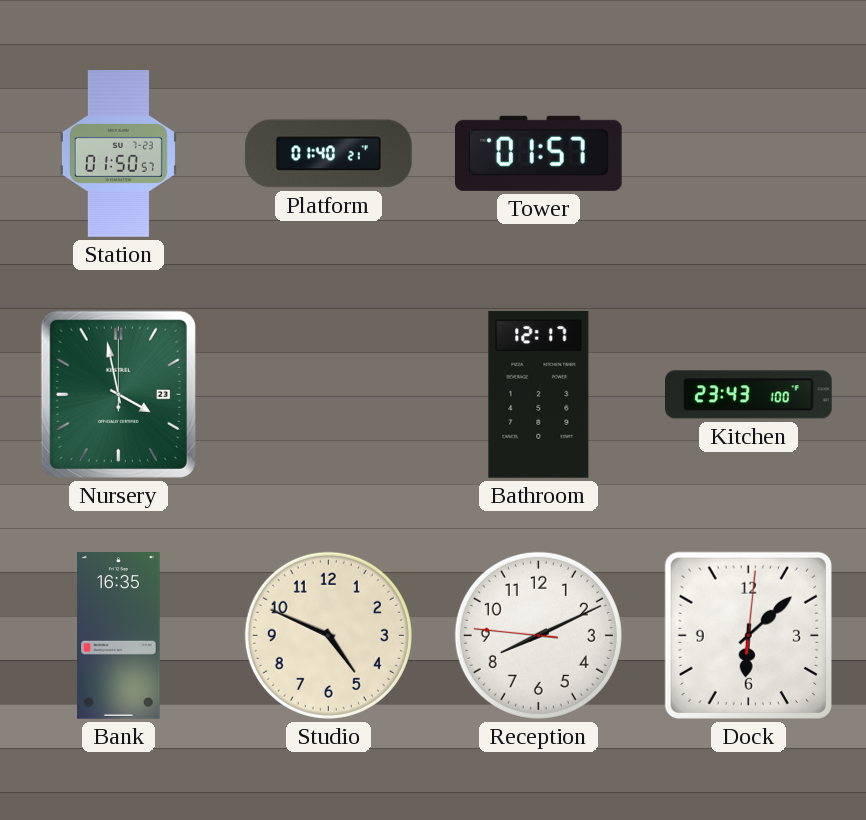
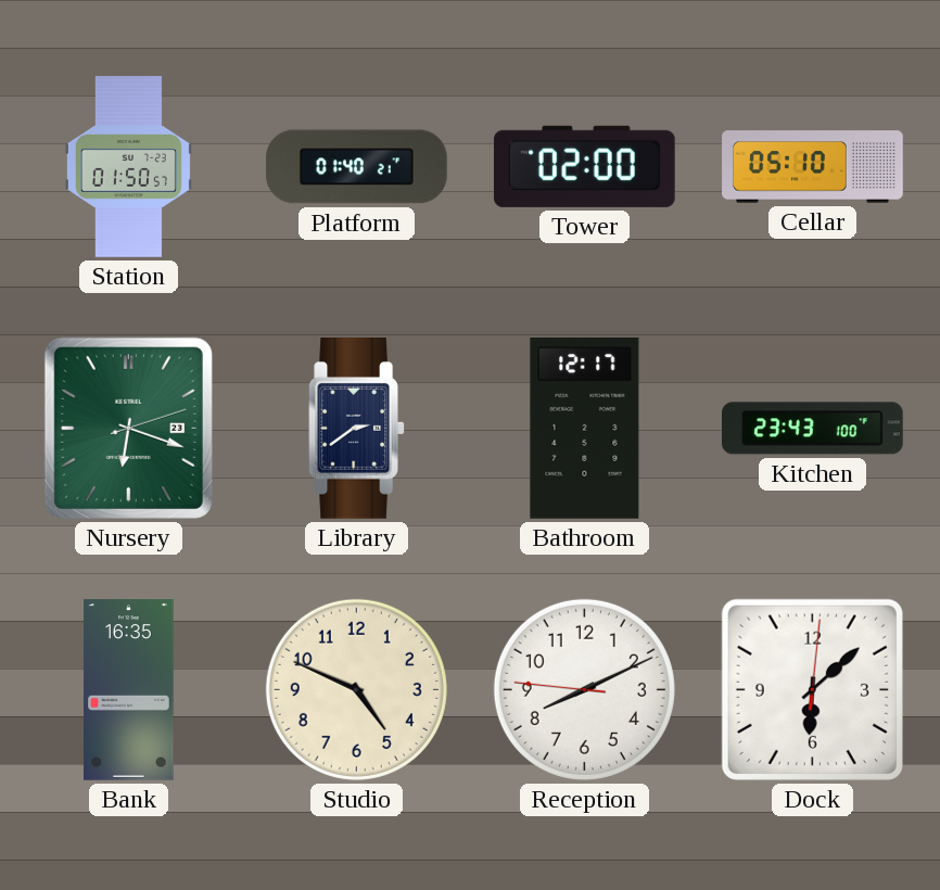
Tower: 01:57 -> 02:00
Cellar: none -> 05:10
Nursery: 3:58 -> 6:18
Library: none -> 2:39
